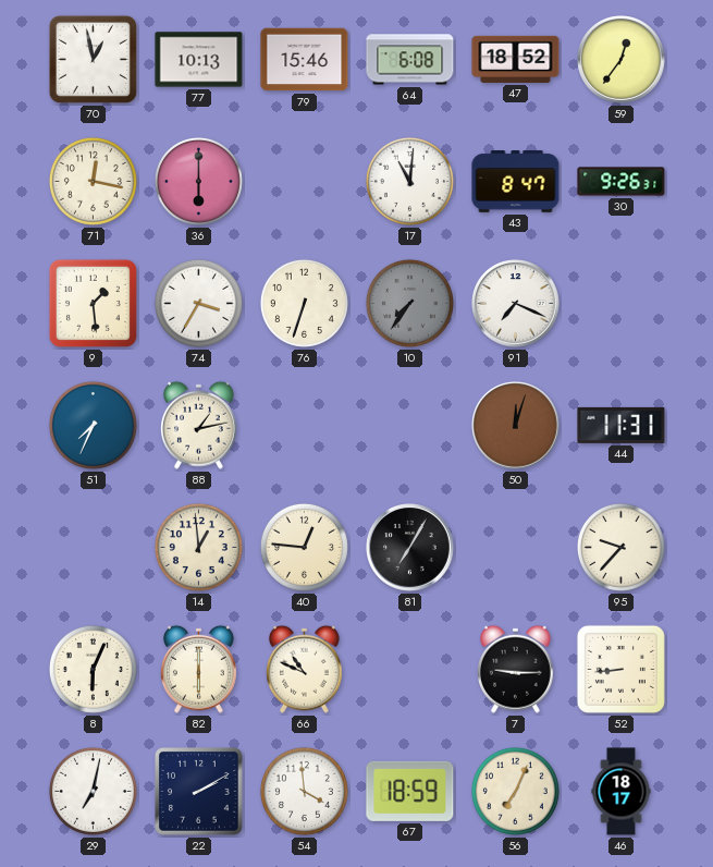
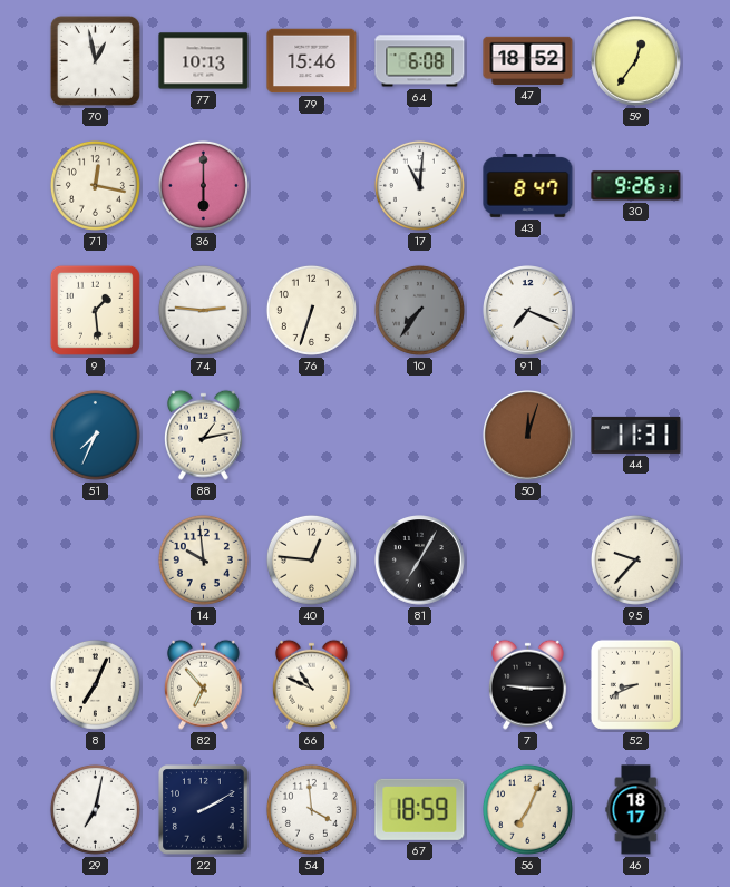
74: 3:35 -> 2:46
14: 12:59 -> 9:59
8: 6:04 -> 7:04
82: 6:00 -> 6:53
52: 8:44 -> 8:41
